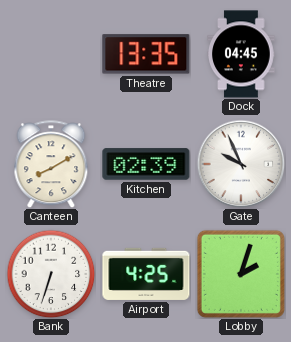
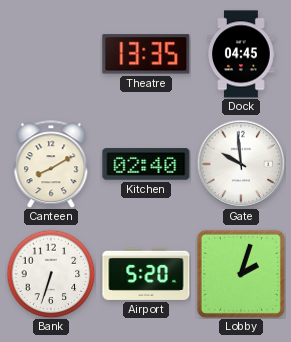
Kitchen: 02:39 -> 02:40
Gate: 9:56 -> 9:59
Airport: 4:25 -> 5:20
